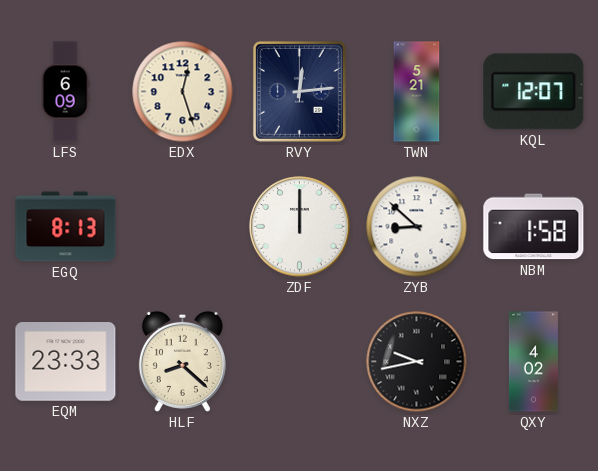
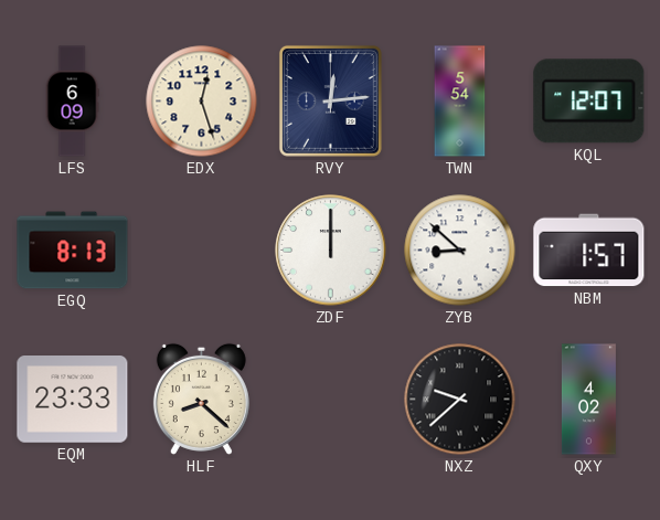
TWN: 5:21 -> 5:54
NBM: 1:58 -> 1:57
NXZ: 9:43 -> 9:38
